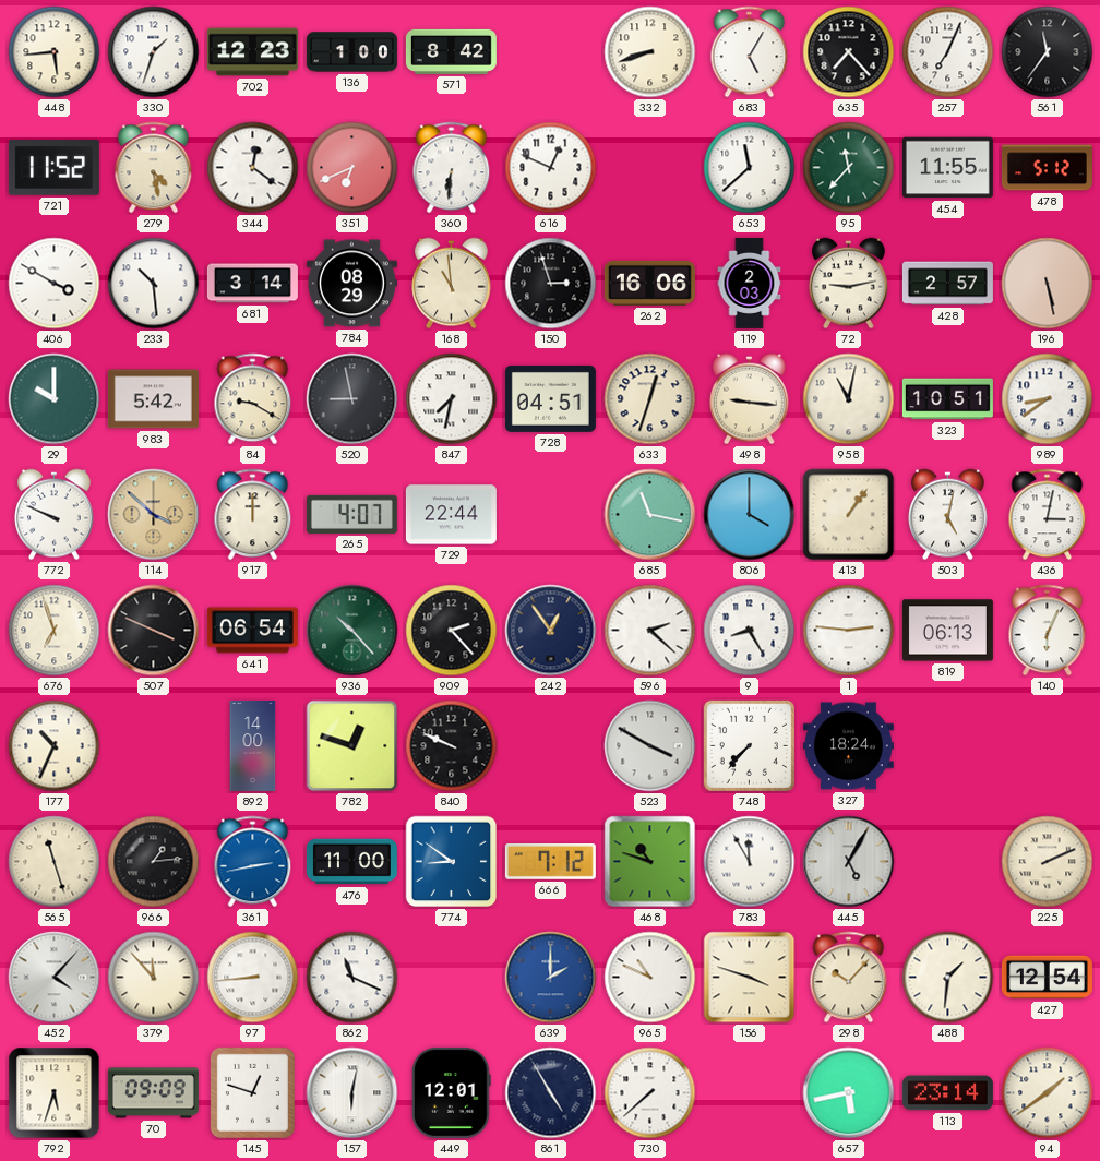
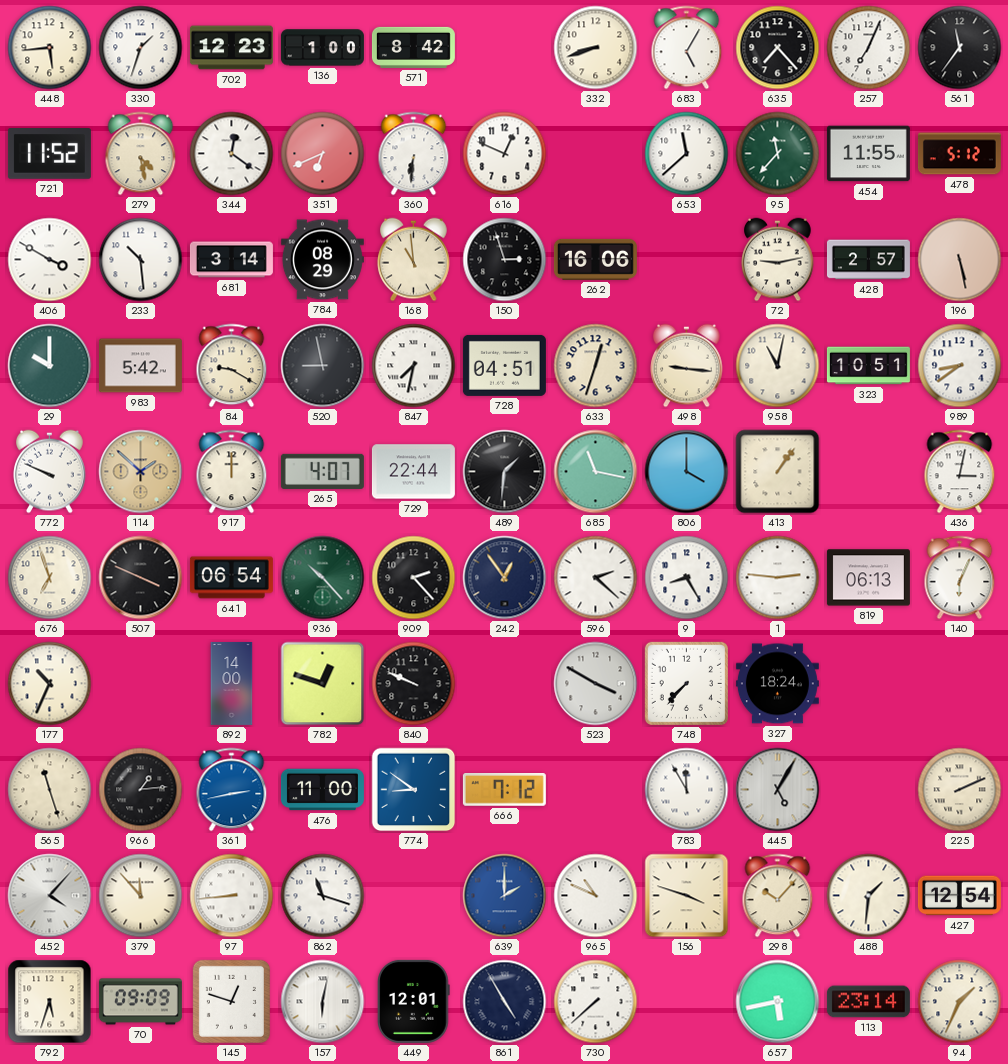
119: 2:03 -> none
114: 3:52 -> 1:52
489: none -> 1:31
503: 5:02 -> none
468: 10:48 -> none
862: 11:19 -> 11:18
94: 1:39 -> 1:34
